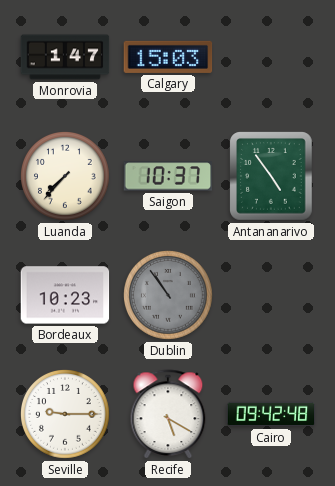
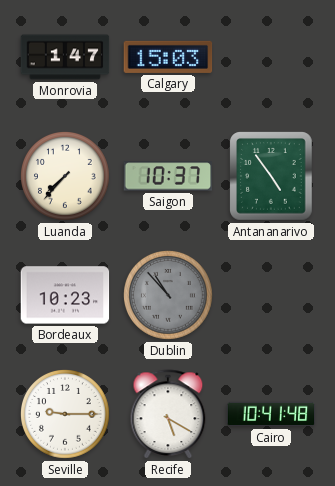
Dublin: 10:54 -> 10:53
Cairo: 09:42 -> 10:41
